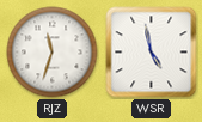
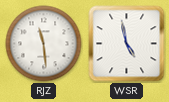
RJZ: 11:33 -> 11:29
